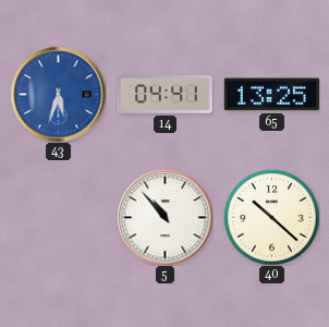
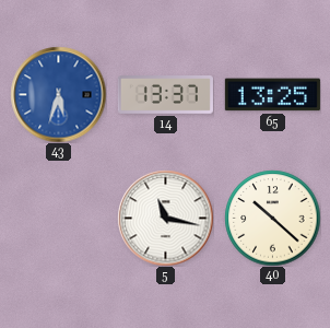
14: 04:41 -> 13:37
5: 10:53 -> 11:17
